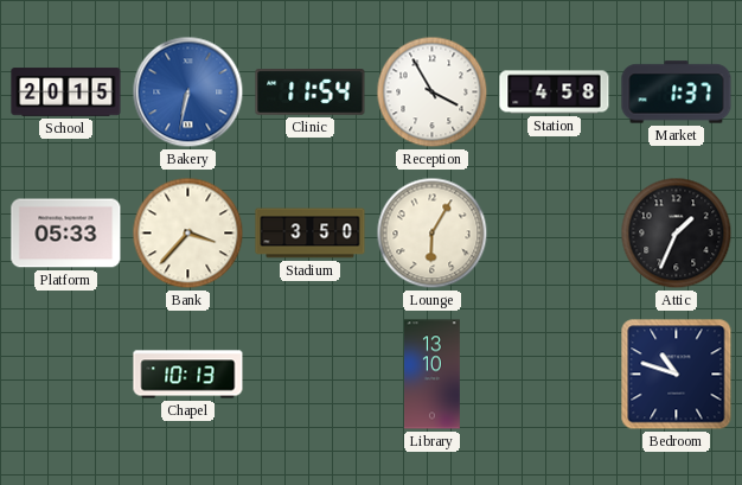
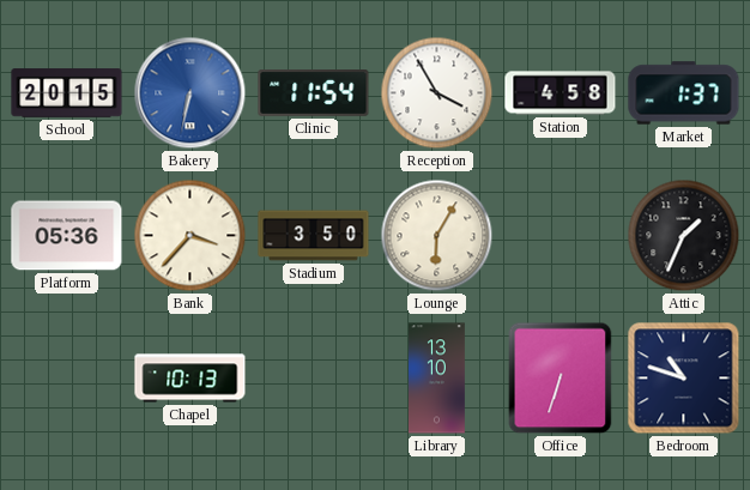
Platform: 05:33 -> 05:36
Office: none -> 6:33
